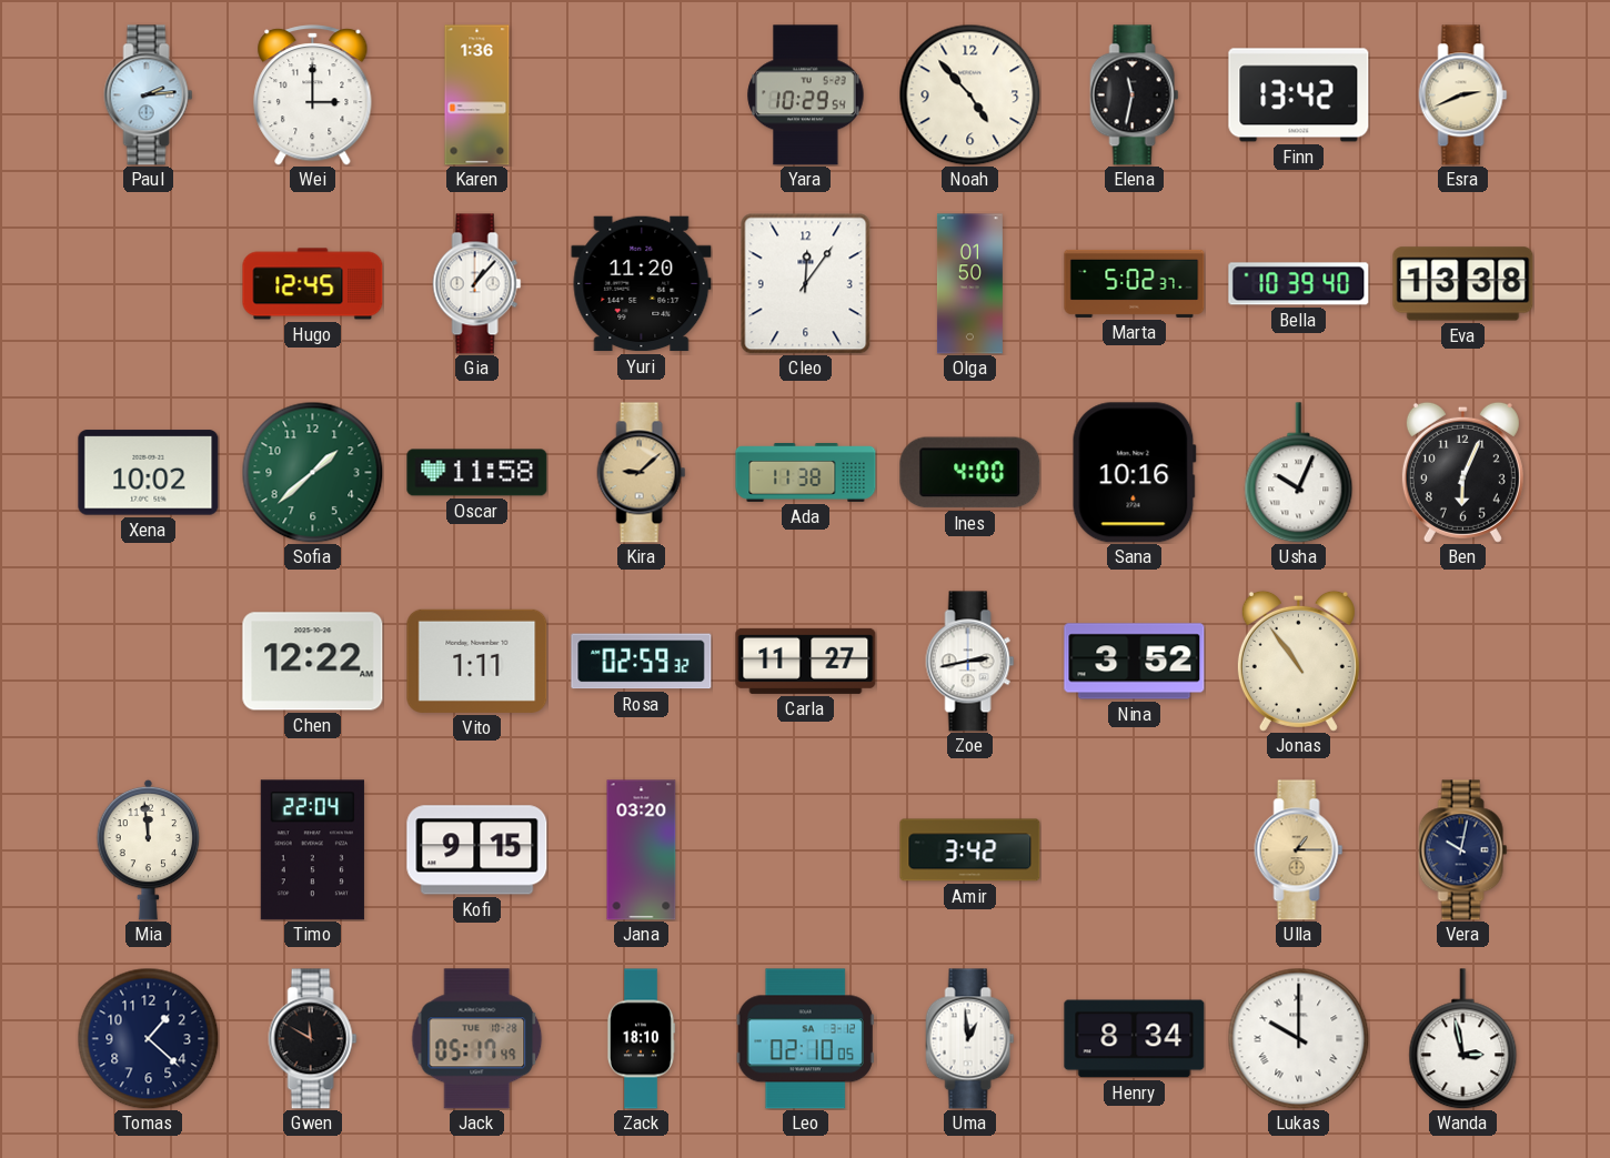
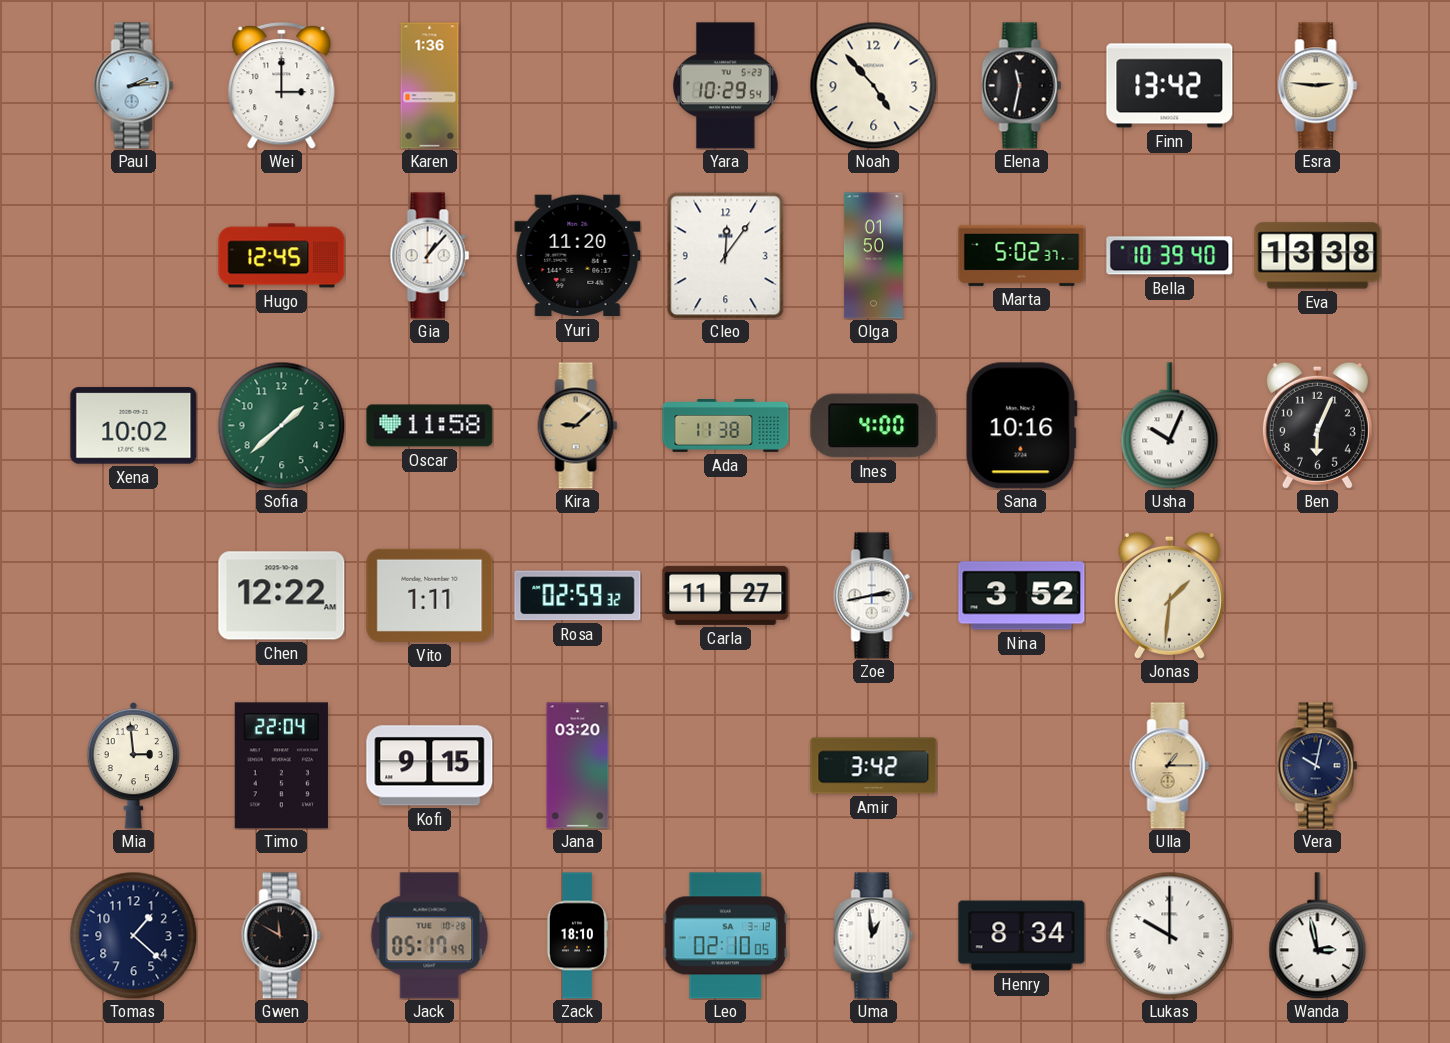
Esra: 2:41 -> 2:46
Jonas: 10:54 -> 1:31
Mia: 11:59 -> 2:59
